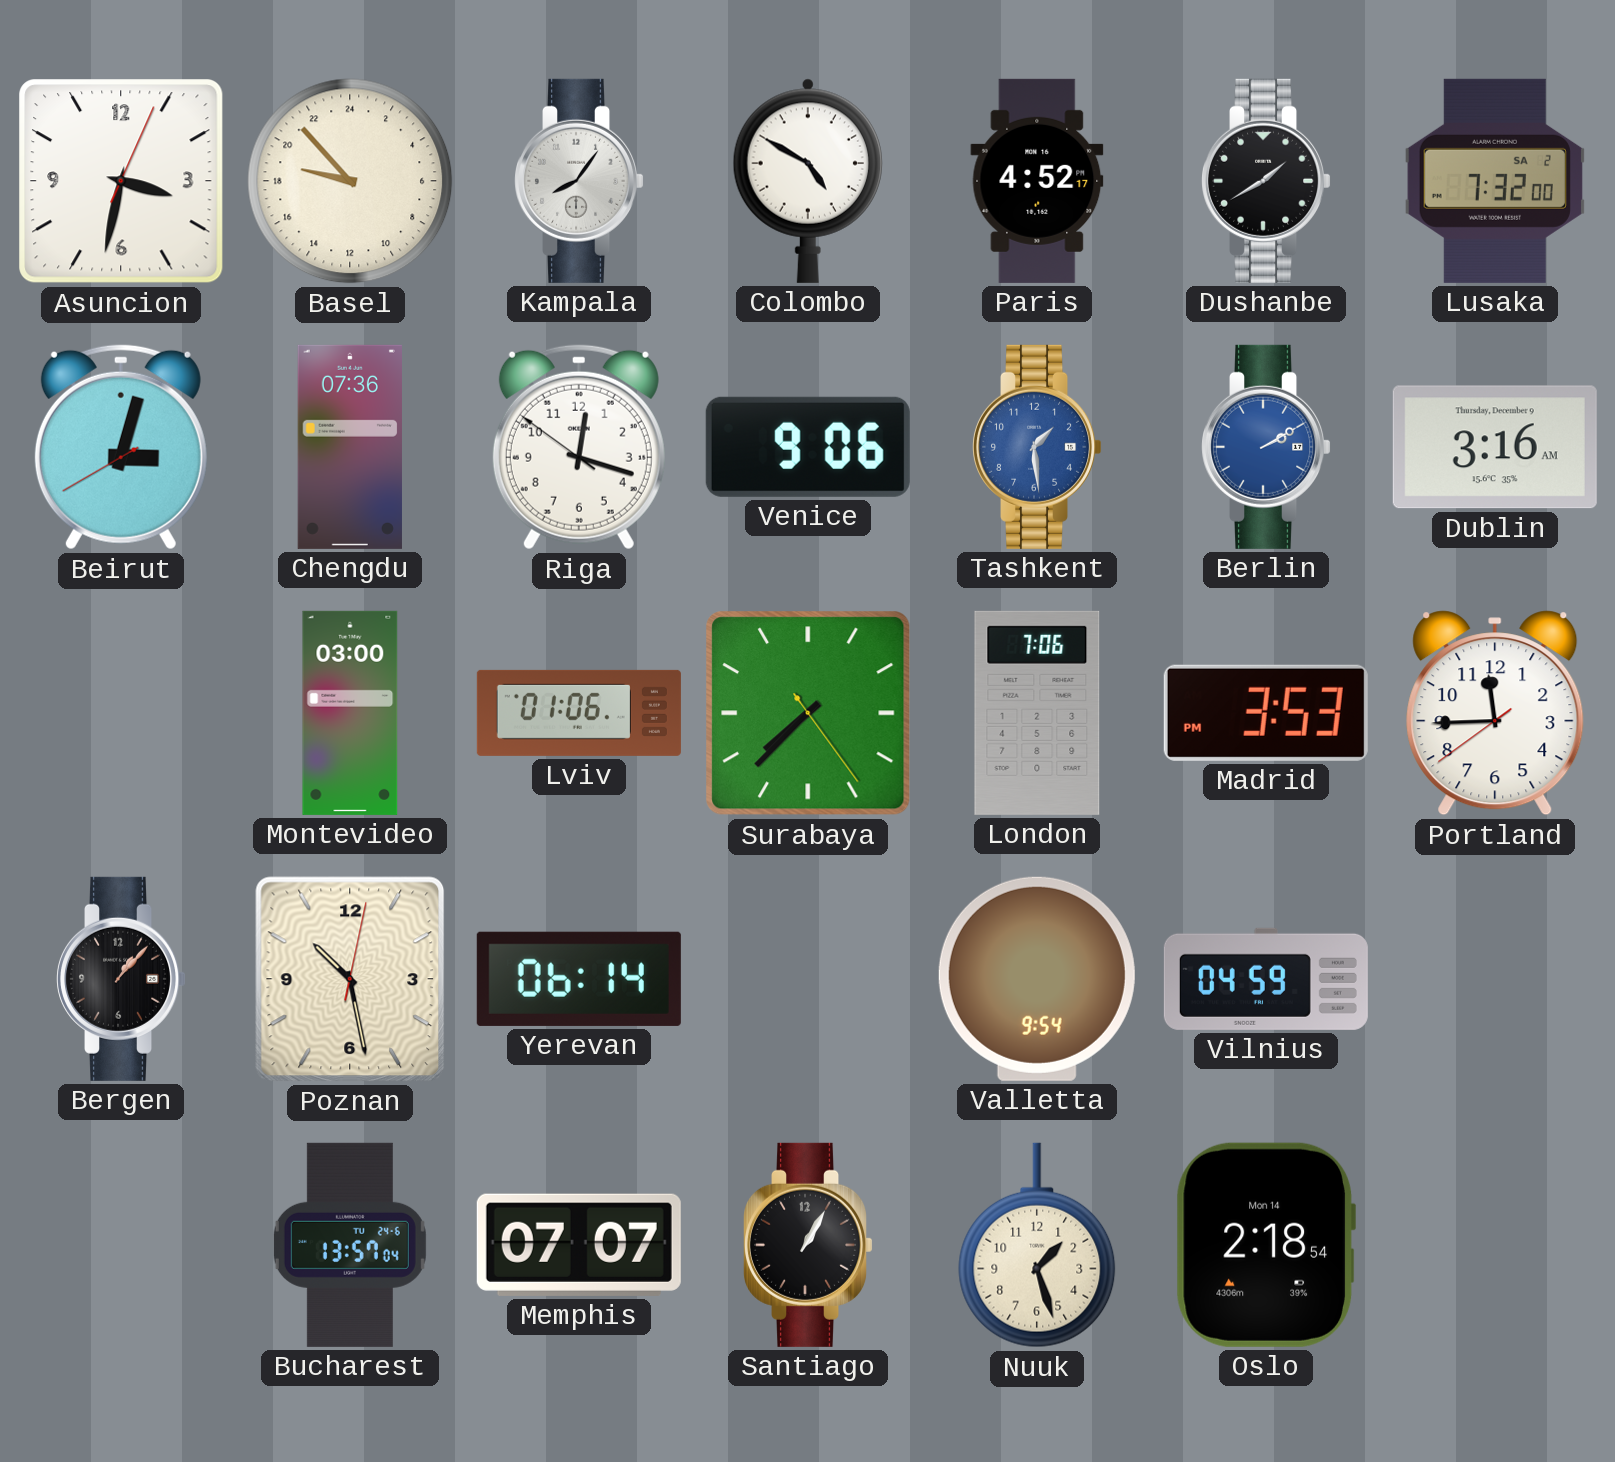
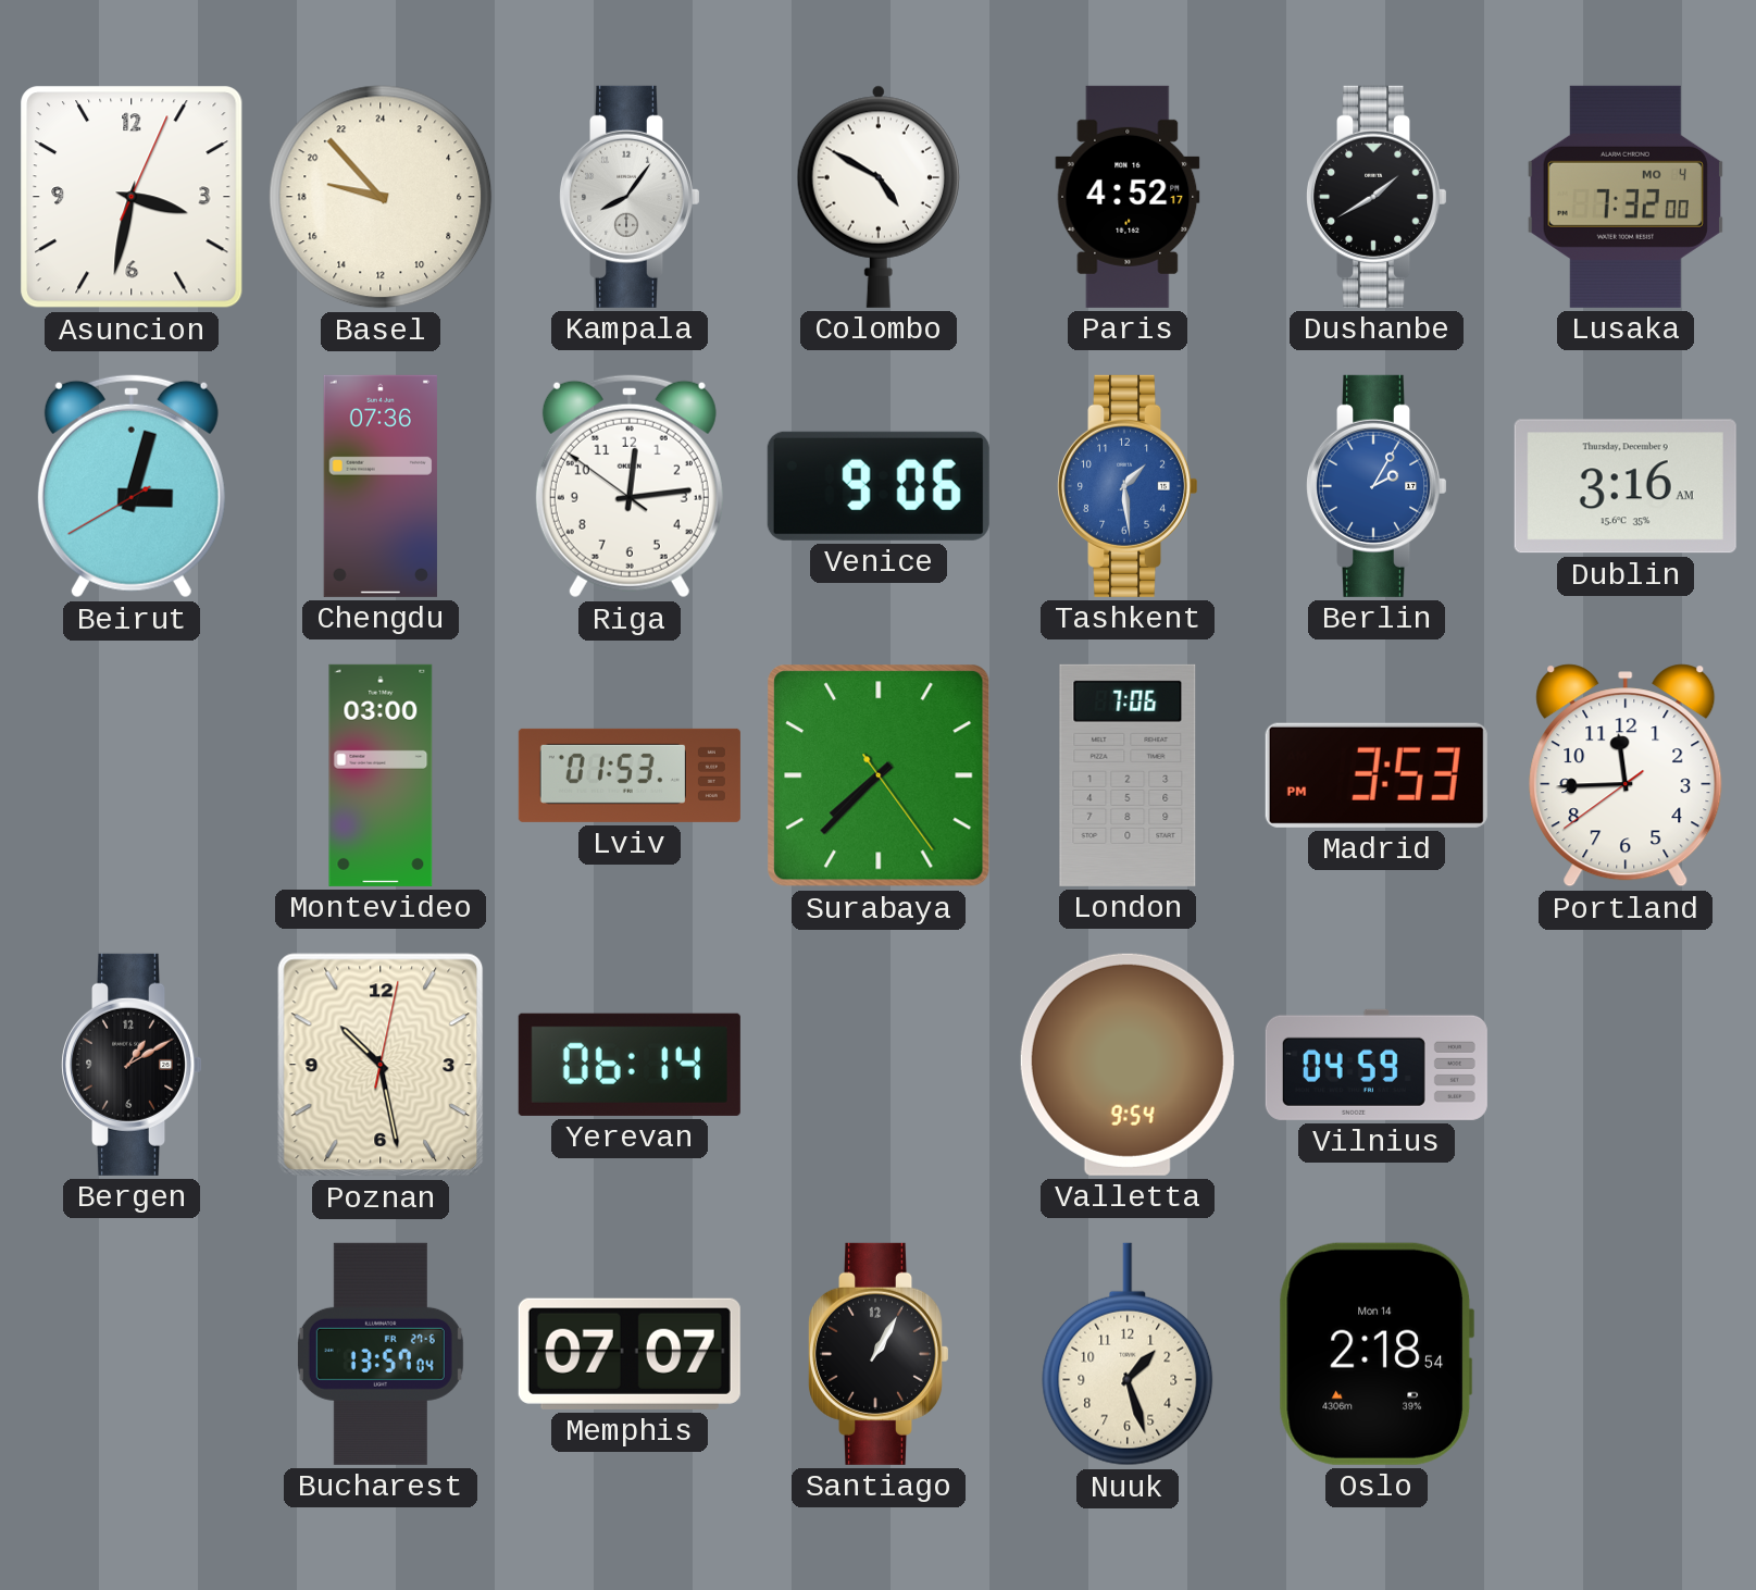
Lusaka date: SA 2 -> MO 4
Riga: 12:17 -> 12:13
Berlin: 2:10 -> 2:05
Lviv: 01:06 -> 01:53
Bergen: 1:07 -> 1:10
Bucharest date: TU 24-6 -> FR 27-6
